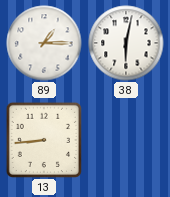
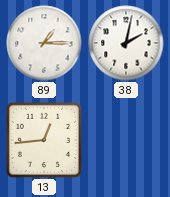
38: 6:02 -> 2:02
13: 8:44 -> 12:44
